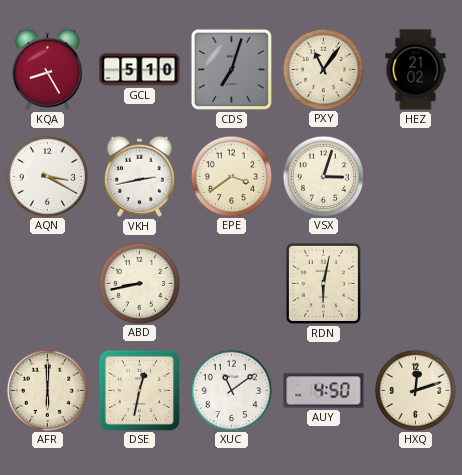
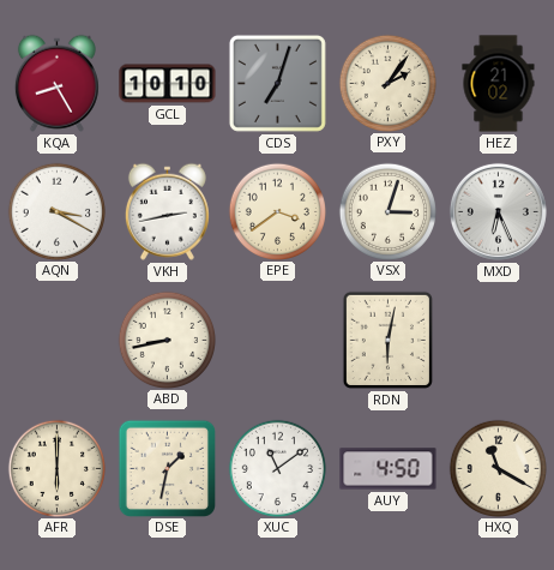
GCL: 5:10 -> 10:10
PXY: 11:06 -> 2:06
MXD: none -> 6:26
DSE: 12:32 -> 1:32
HXQ: 12:12 -> 11:20
